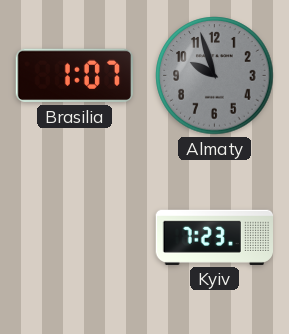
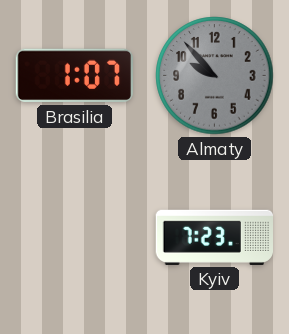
Almaty: 9:57 -> 9:53
